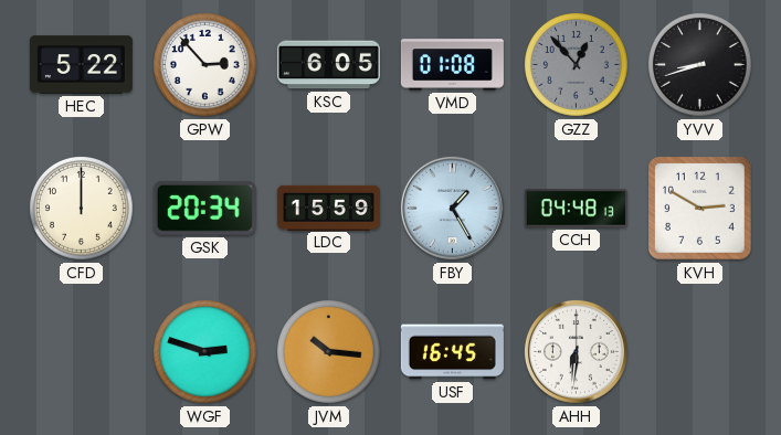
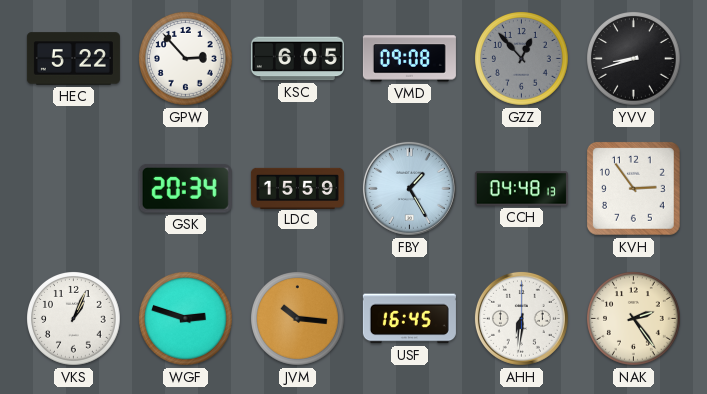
VMD: 01:08 -> 09:08
CFD: 12:00 -> none
KVH: 2:50 -> 2:54
VKS: none -> 1:04
NAK: none -> 2:24
